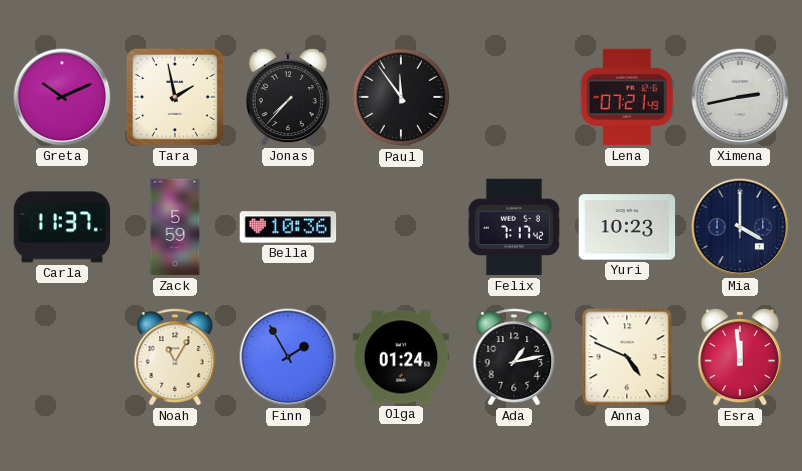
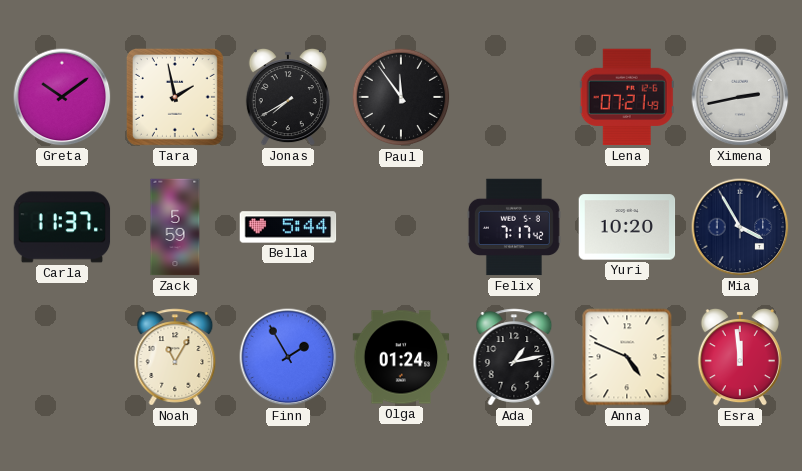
Greta: 10:11 -> 10:09
Jonas: 7:37 -> 7:40
Bella: 10:36 -> 5:44
Yuri: 10:23 -> 10:20
Mia: 4:00 -> 3:55
